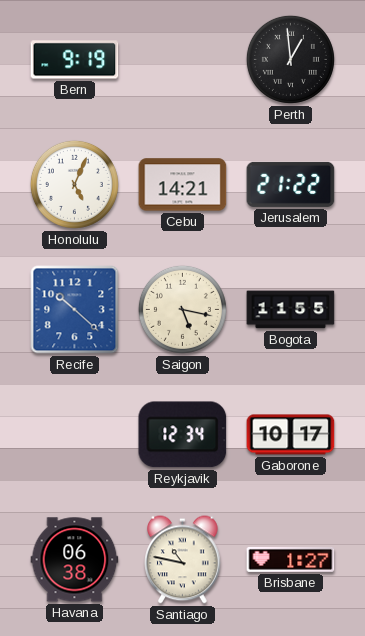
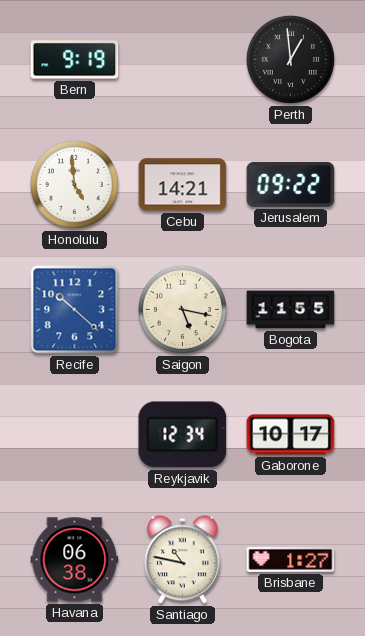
Honolulu: 5:04 -> 4:59
Jerusalem: 21:22 -> 09:22
